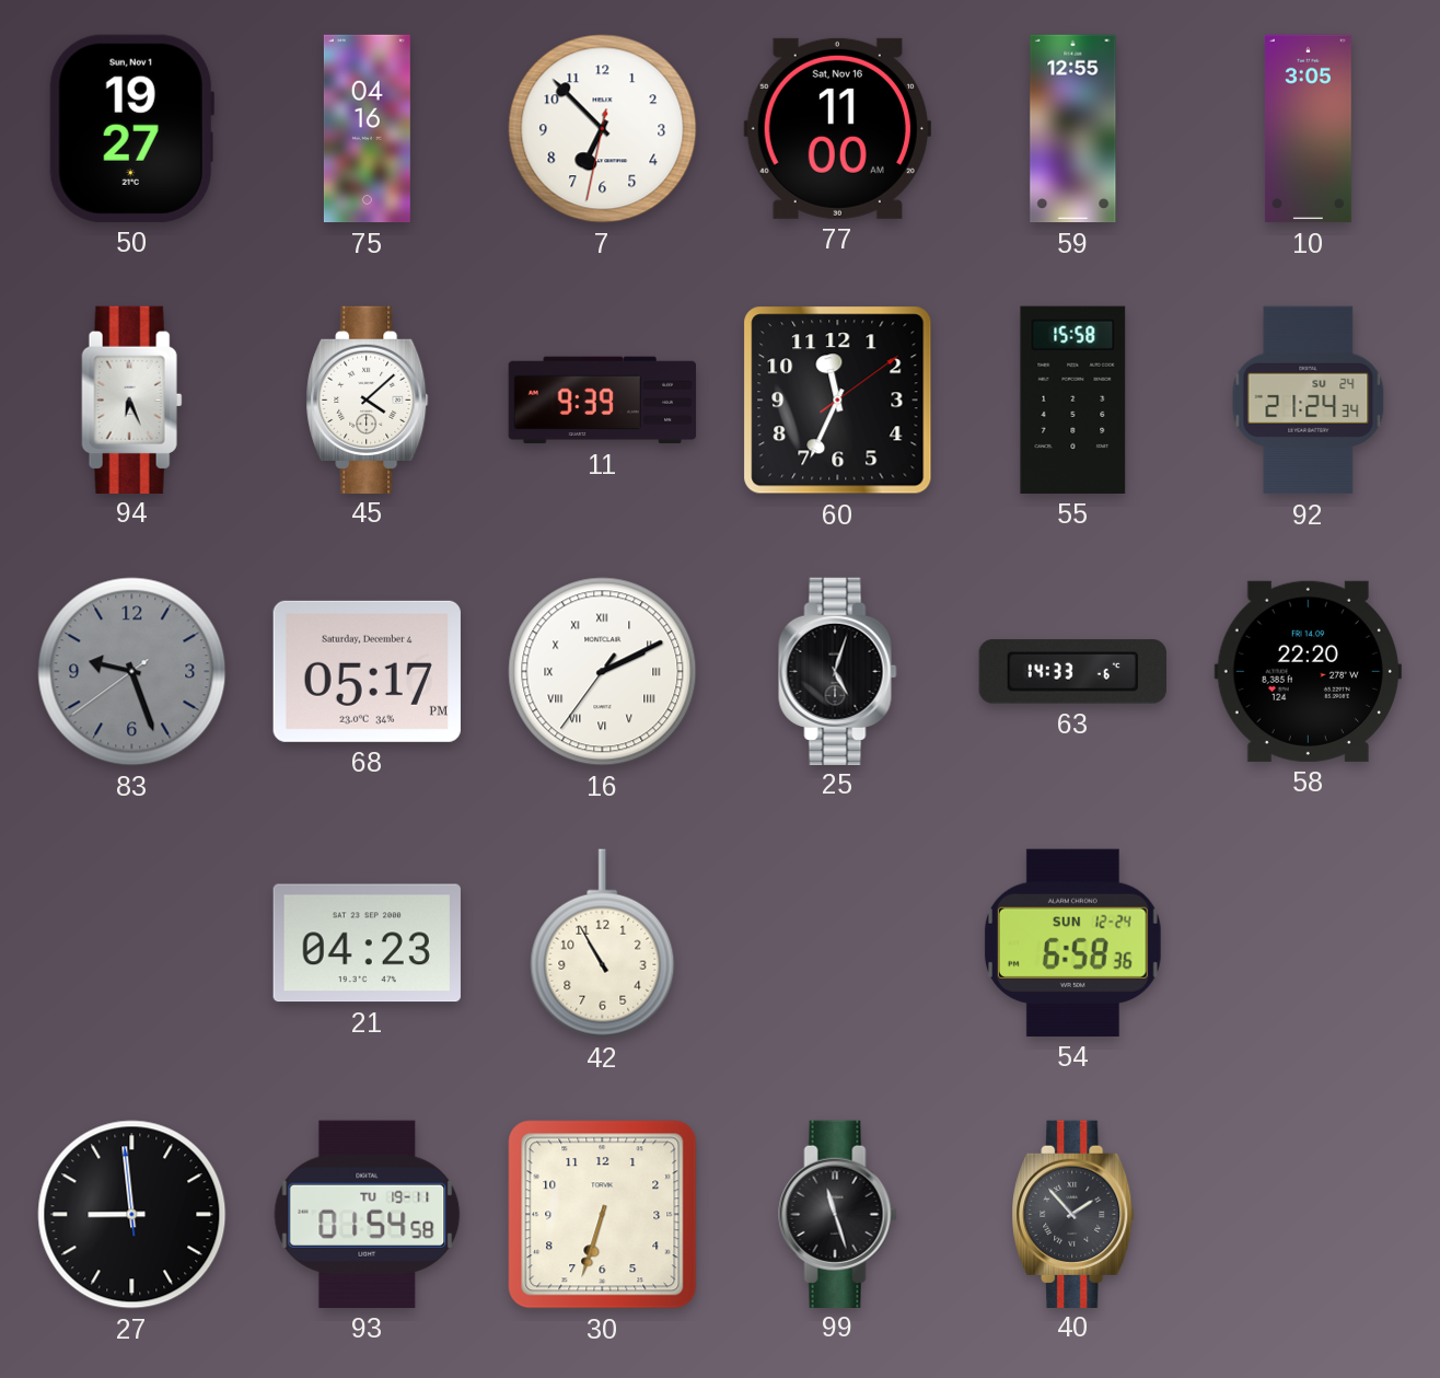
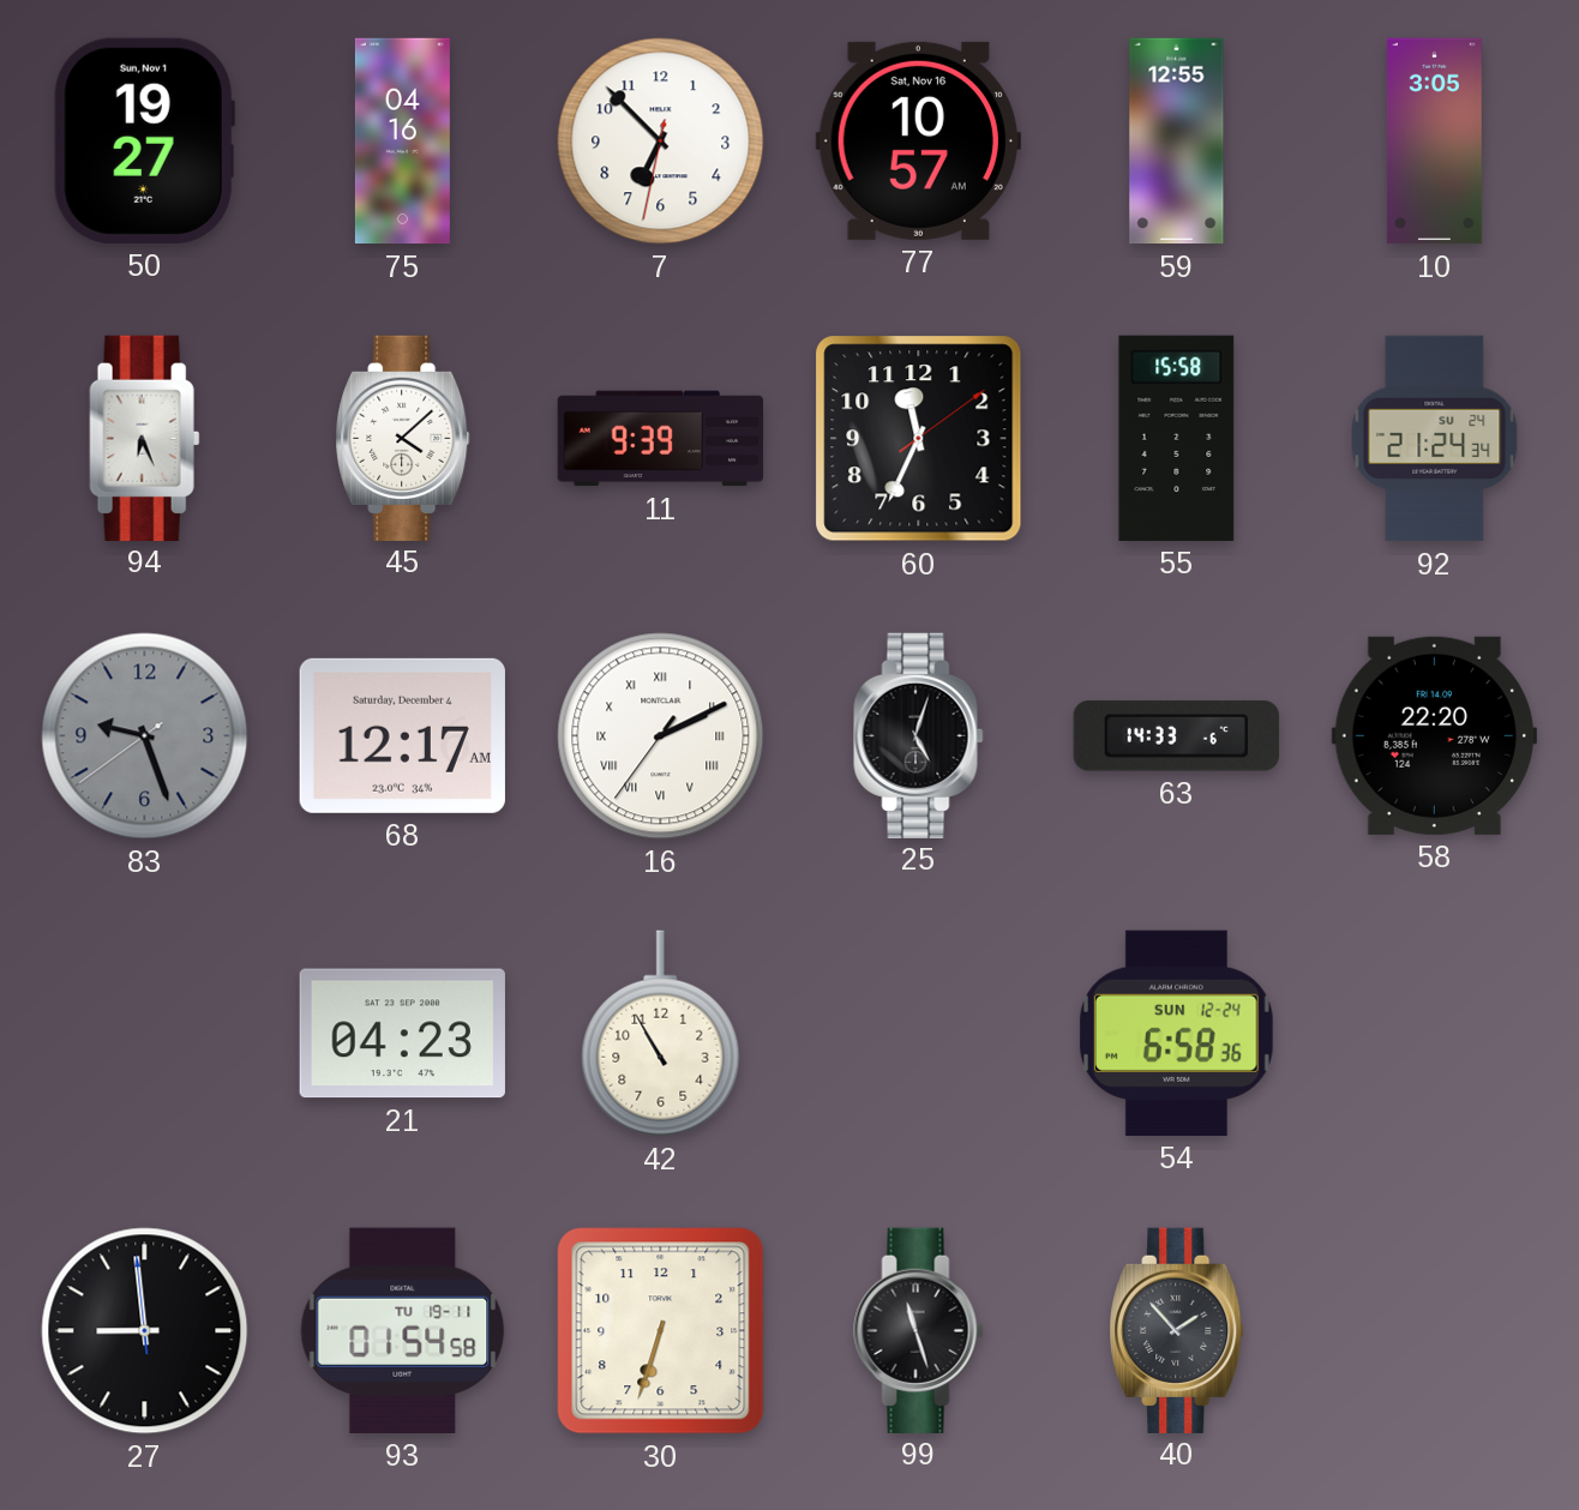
77: 11:00 -> 10:57
68: 05:17 -> 12:17
